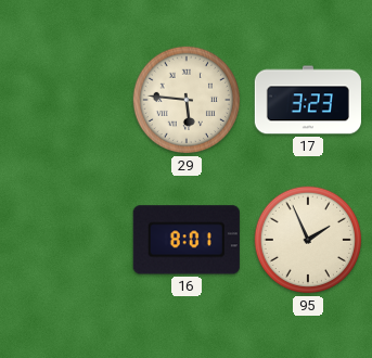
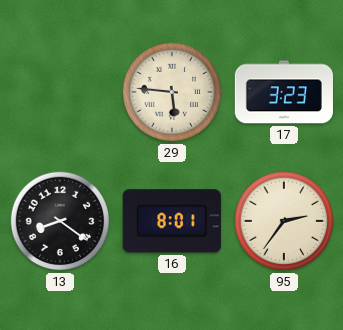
13: none -> 8:21
95: 1:56 -> 2:36
